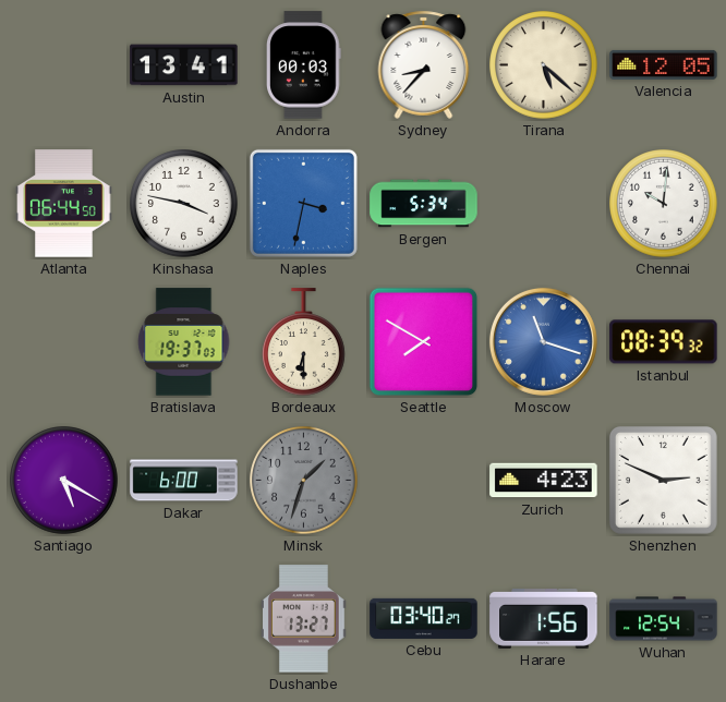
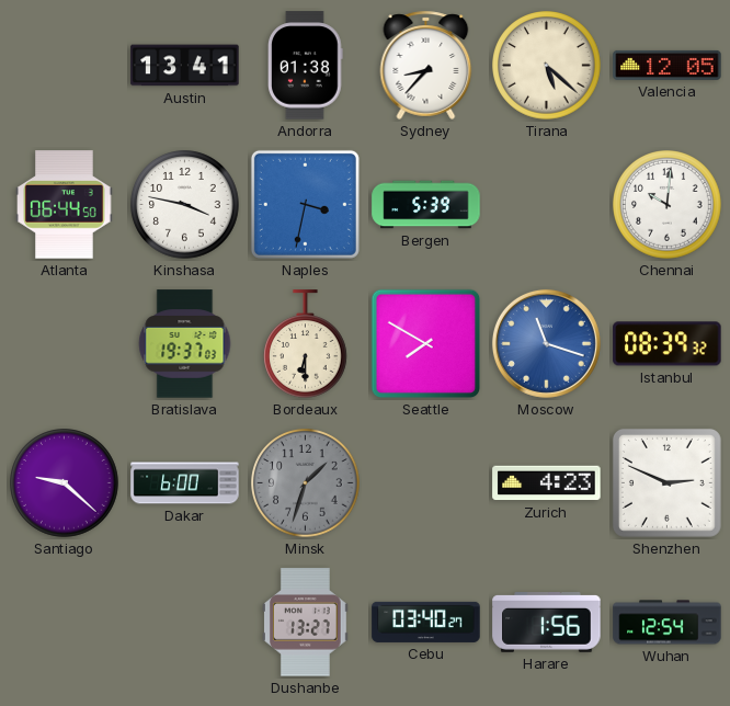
Andorra: 00:03 -> 01:38
Bergen: 5:34 -> 5:39
Santiago: 5:20 -> 9:22
